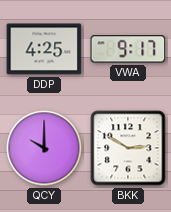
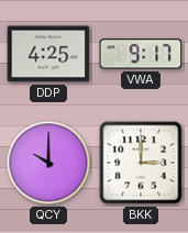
BKK: 2:50 -> 3:00
